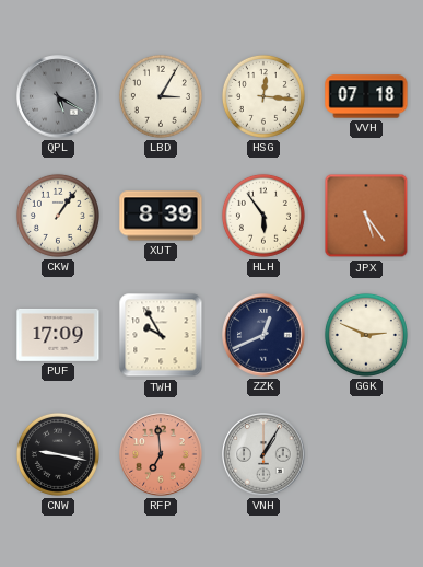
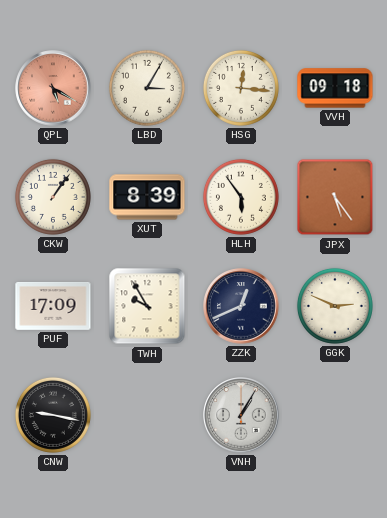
QPL dial: grey -> salmon
VVH: 07:18 -> 09:18
RFP: 6:59 -> none
